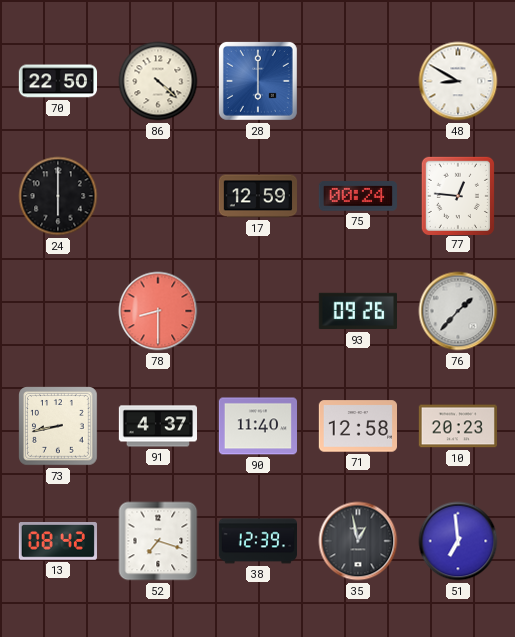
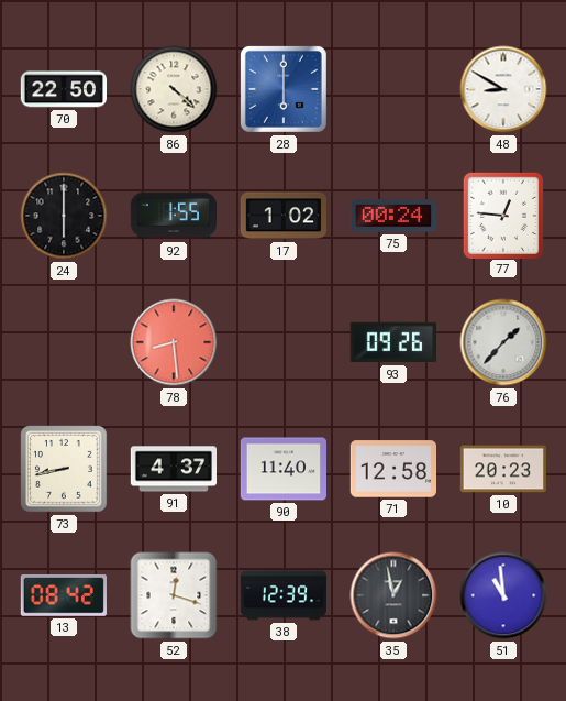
92: none -> 1:55
17: 12:59 -> 1:02
78: 8:30 -> 8:29
52: 7:18 -> 12:18
51: 6:59 -> 10:59
